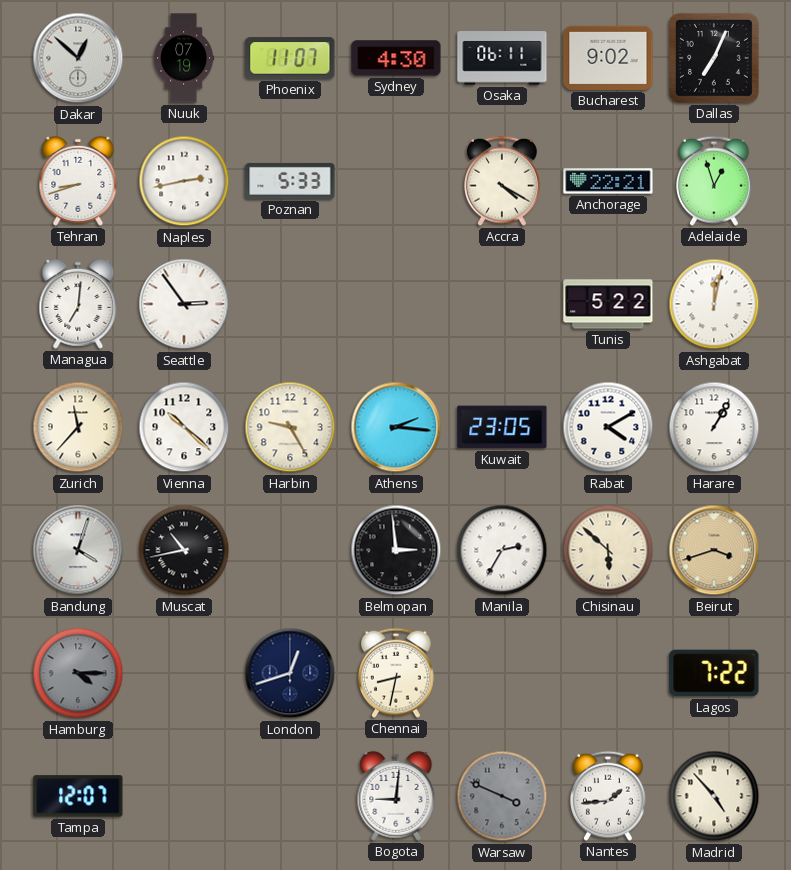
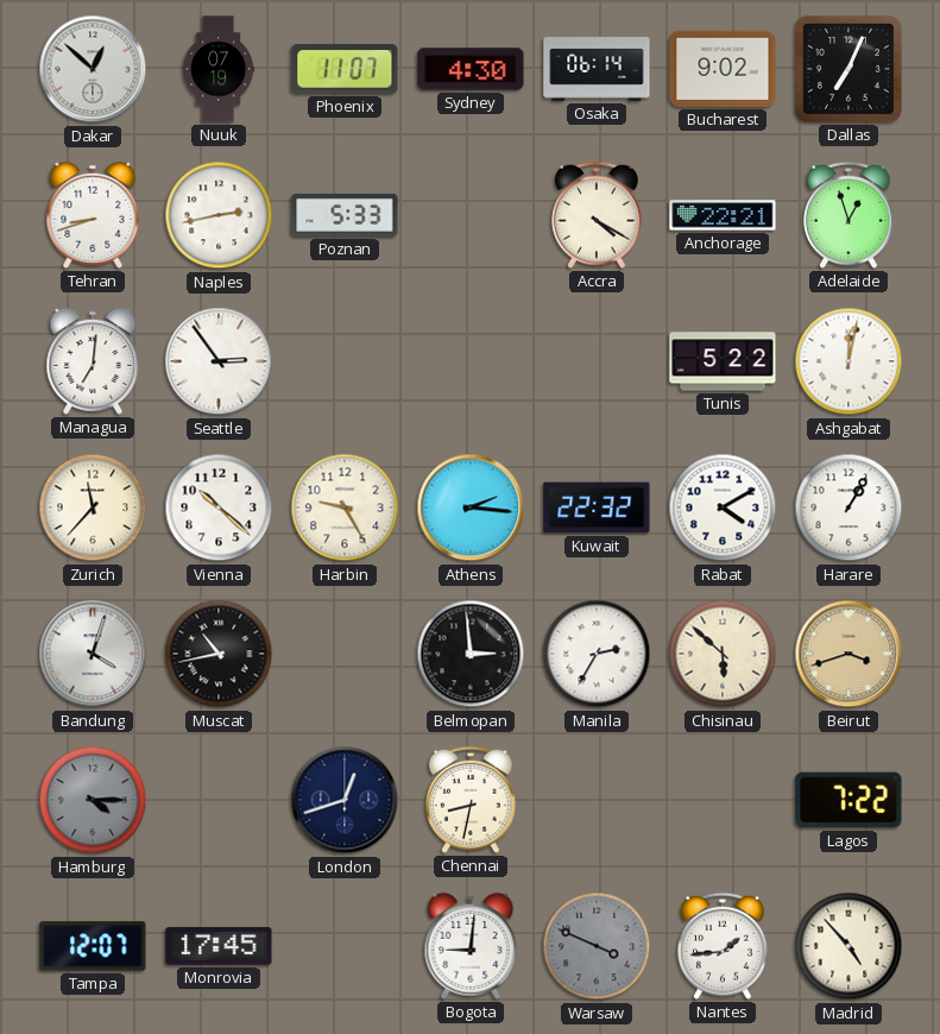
Osaka: 06:11 -> 06:14
Kuwait: 23:05 -> 22:32
Monrovia: none -> 17:45
